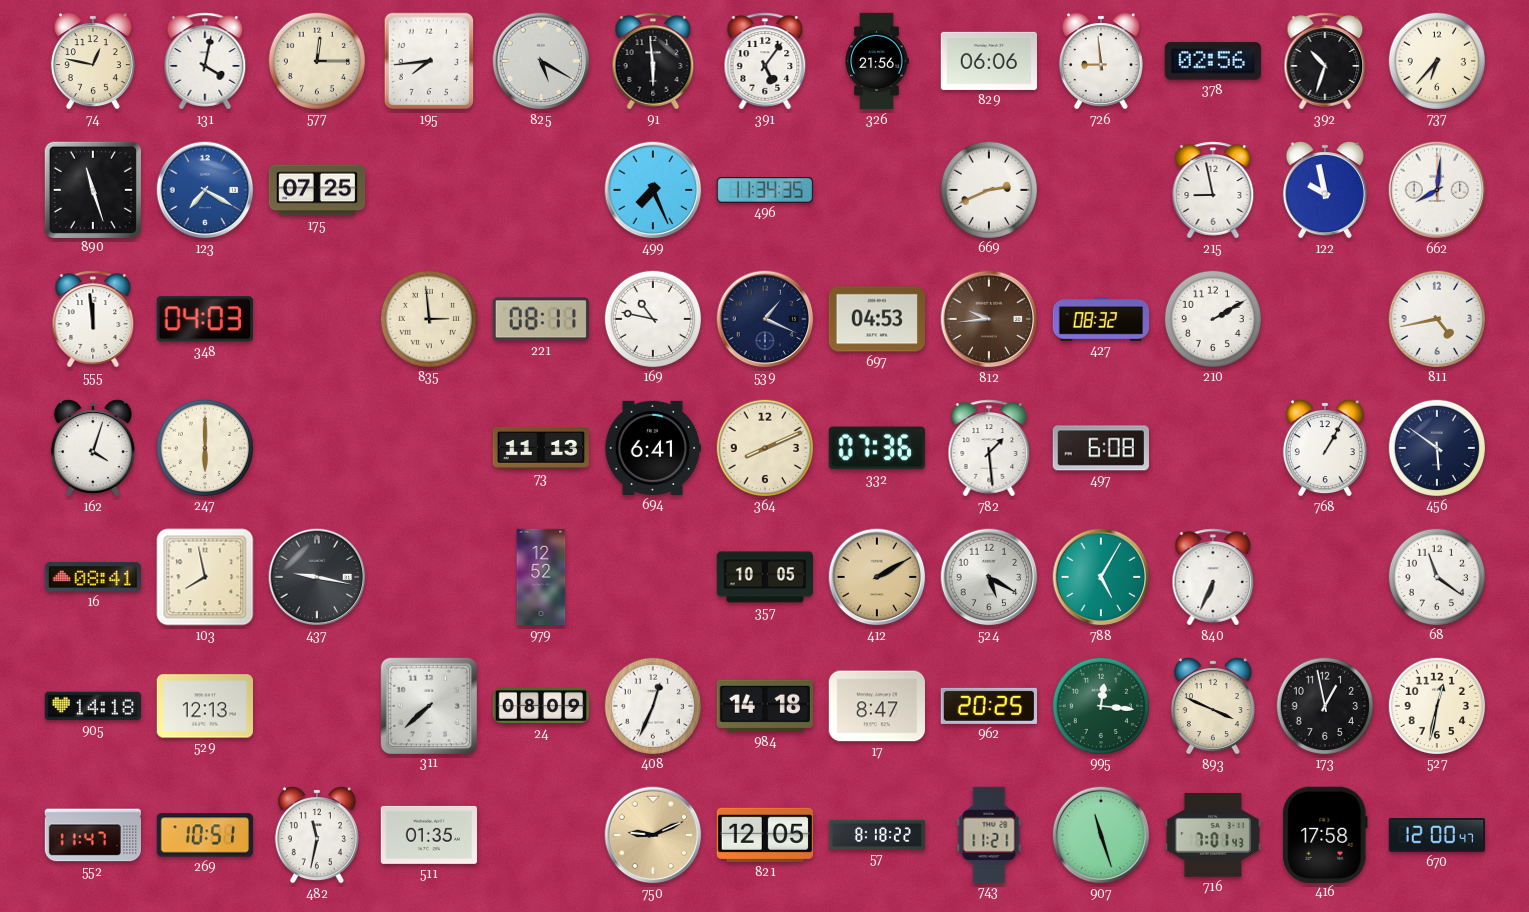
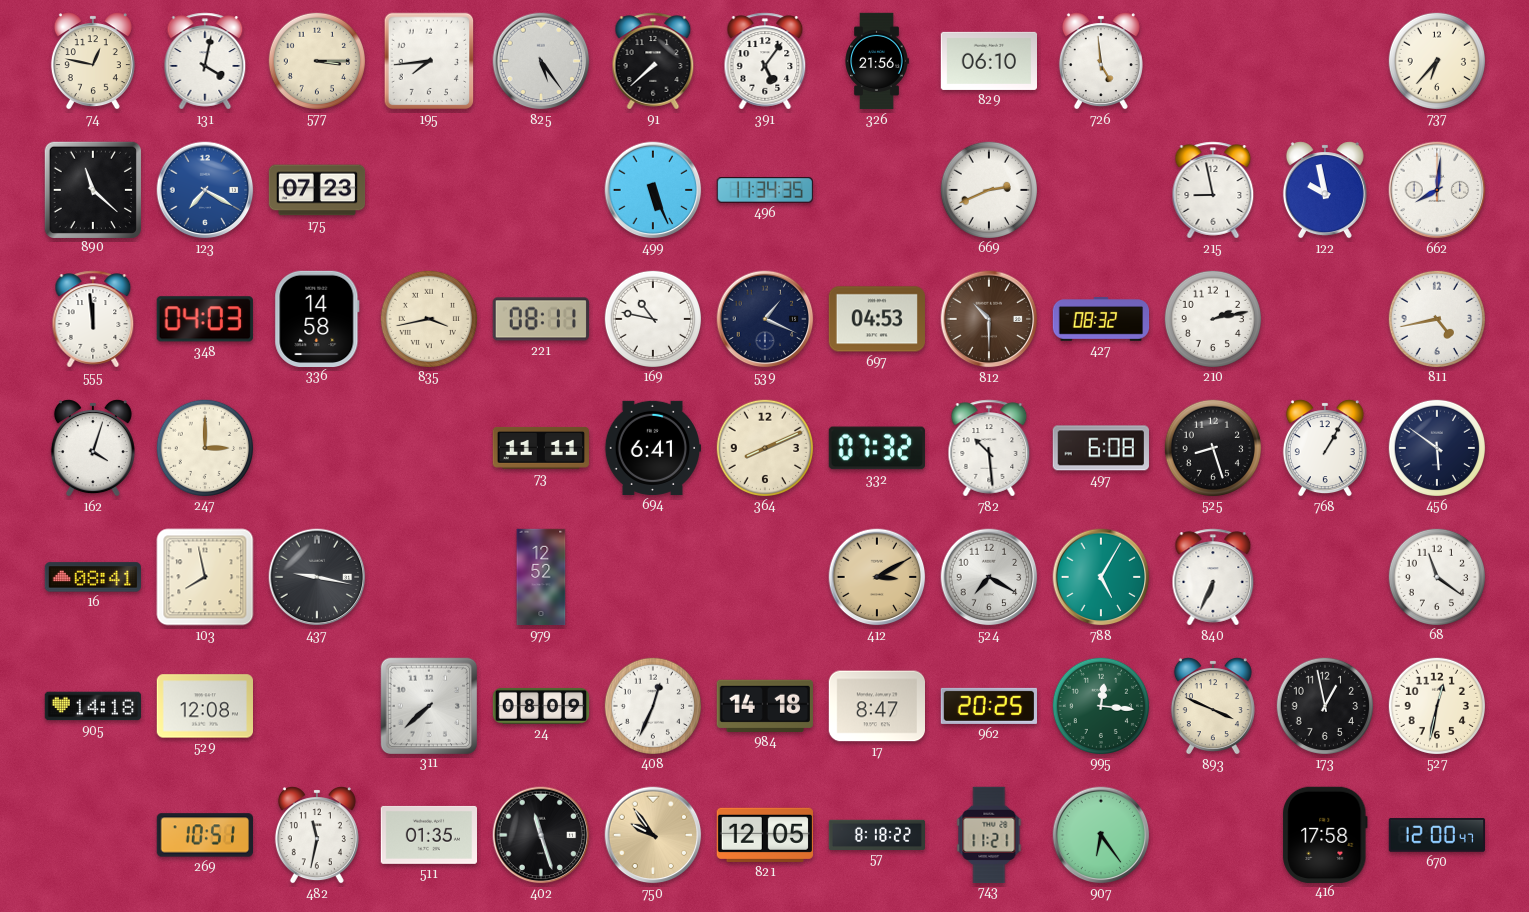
577: 12:15 -> 3:15
825: 5:20 -> 5:24
91: 5:59 -> 7:38
829: 06:06 -> 06:10
726: 8:59 -> 4:59
378: 02:56 -> none
392: 10:33 -> none
890: 11:27 -> 11:22
175: 07:25 -> 07:23
499: 7:26 -> 5:26
336: none -> 14:58
835: 2:59 -> 3:43
812: 9:44 -> 10:30
210: 2:10 -> 2:13
247: 6:00 -> 3:00
73: 11:13 -> 11:11
332: 07:36 -> 07:32
782: 1:29 -> 10:29
525: none -> 8:27
357: 10:05 -> none
412: 2:10 -> 3:10
524: 5:20 -> 7:20
529: 12:13 -> 12:08
552: 11:47 -> none
402: none -> 11:27
750: 9:11 -> 9:54
907: 11:27 -> 6:24
716: 7:01 -> none
